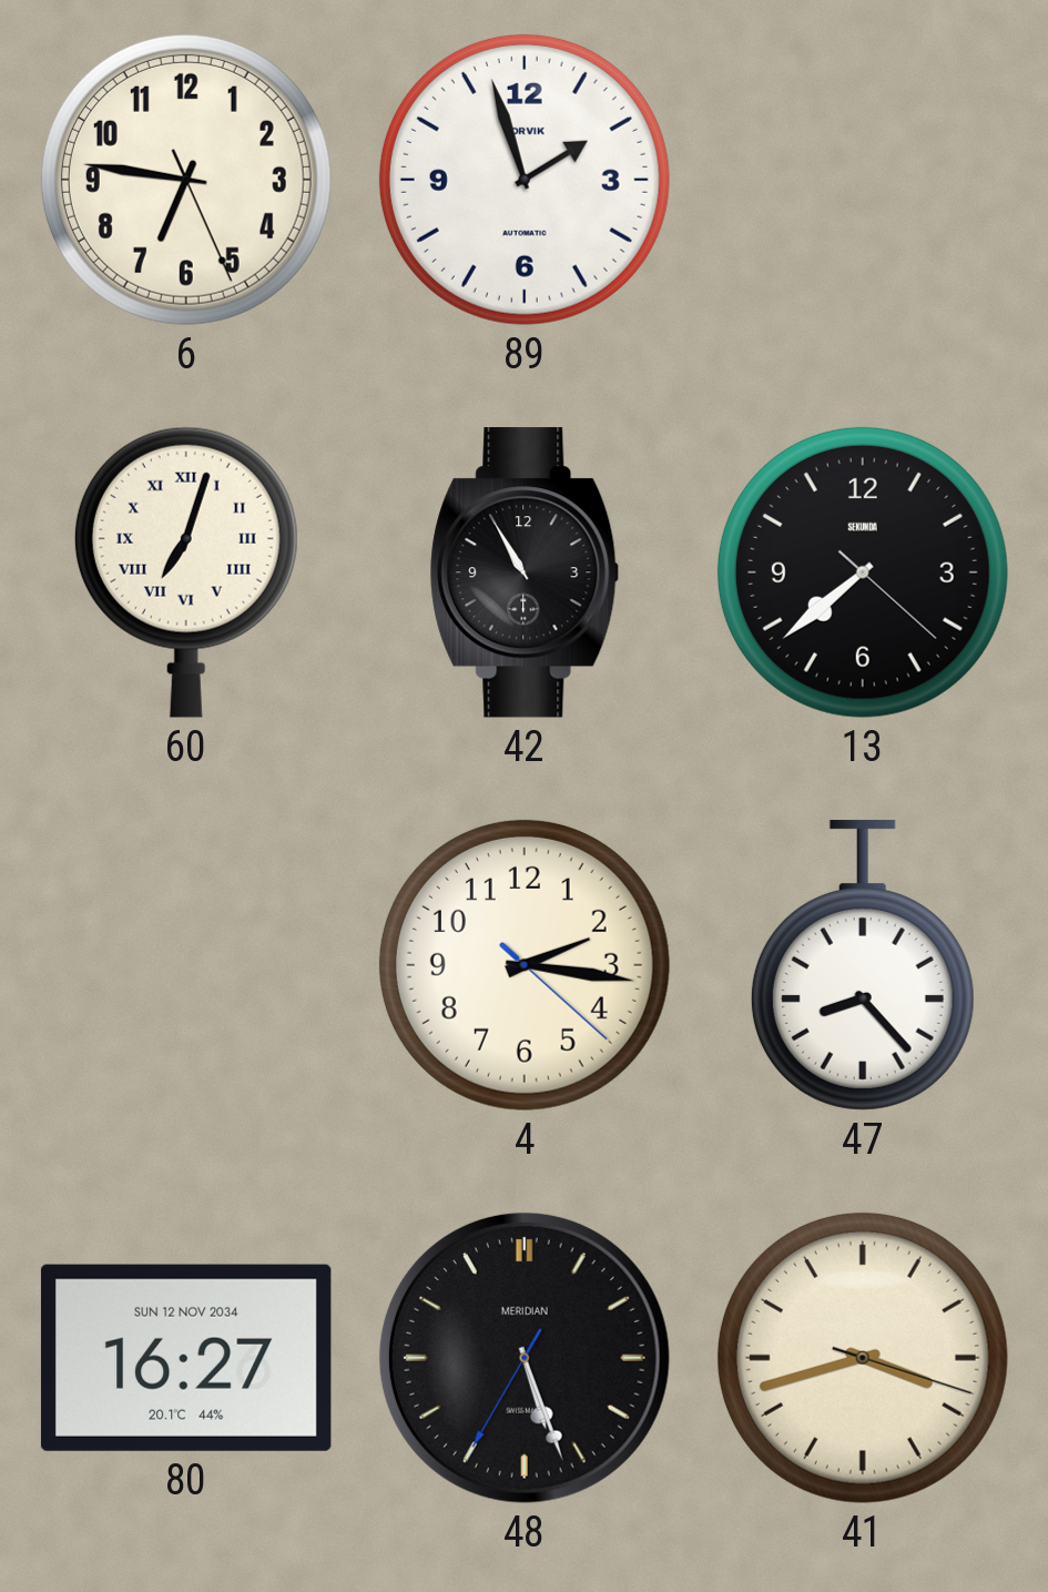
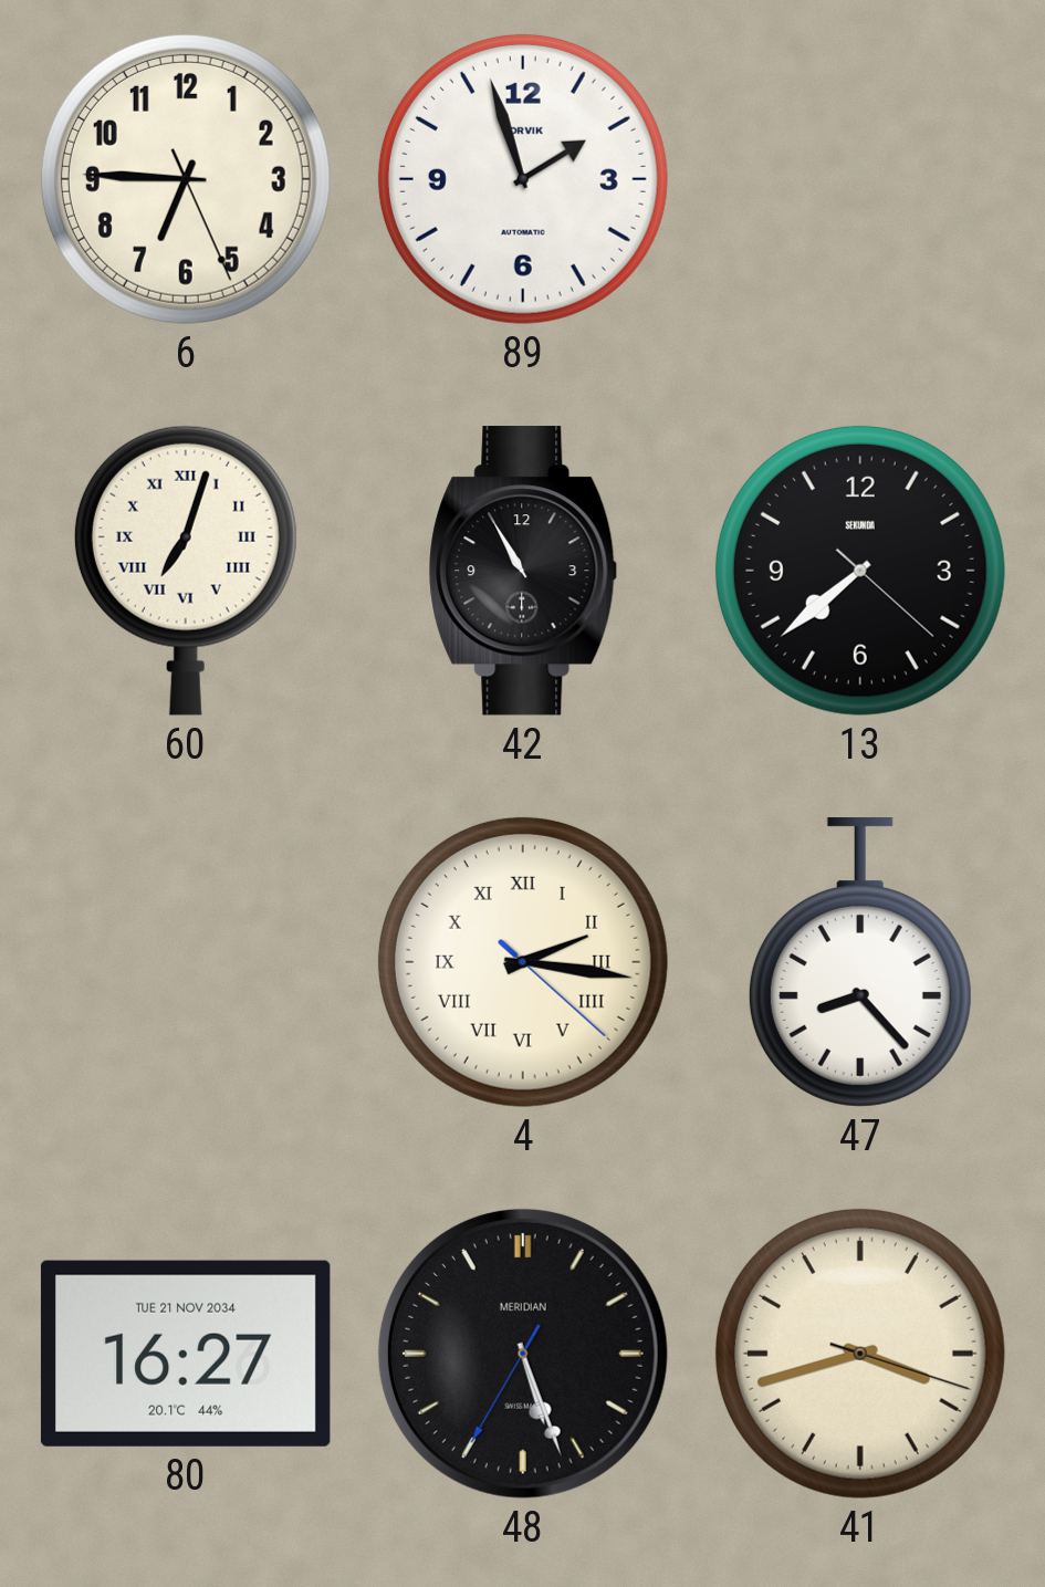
6: 6:46 -> 6:45
4 numerals: Arabic -> Roman
80 date: SUN 12 NOV 2034 -> TUE 21 NOV 2034
